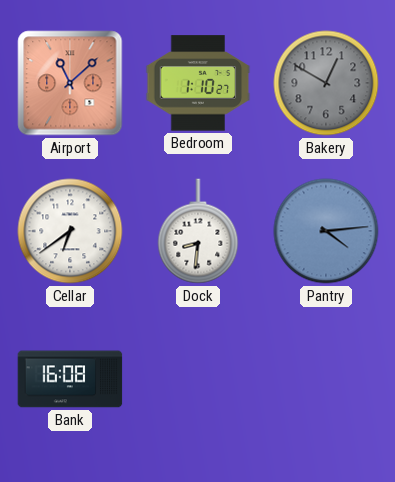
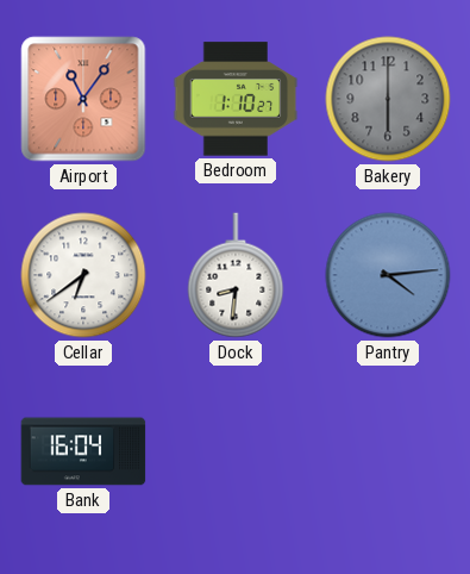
Airport: 11:08 -> 11:06
Bakery: 12:50 -> 6:00
Bank: 16:08 -> 16:04
